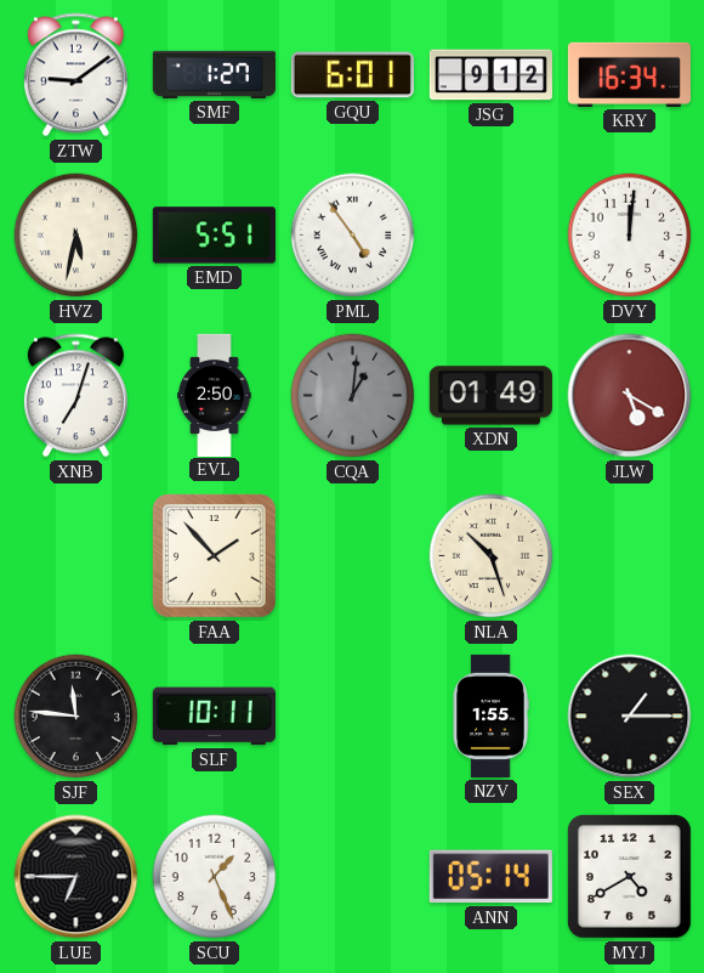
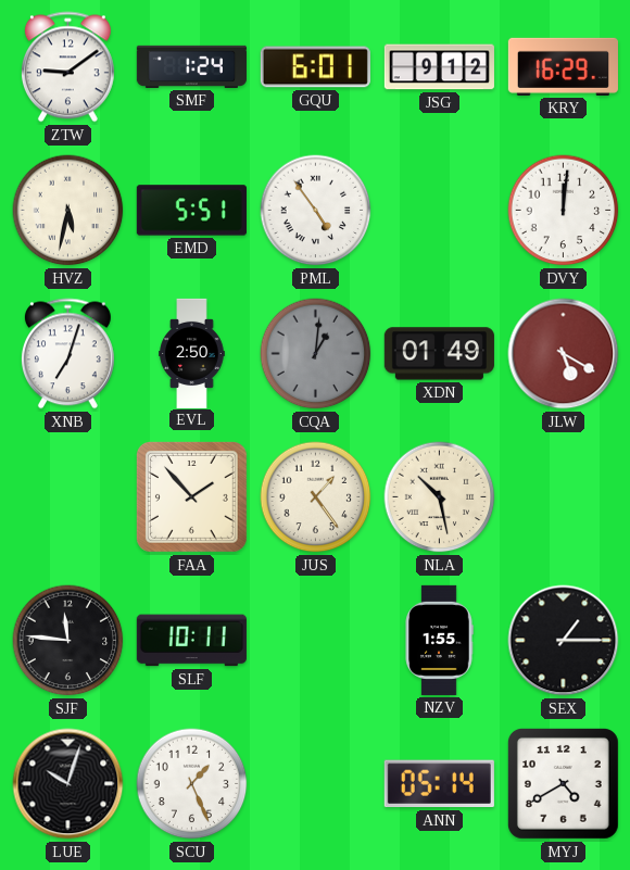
SMF: 1:27 -> 1:24
KRY: 16:34 -> 16:29
JUS: none -> 1:24
NLA: 10:27 -> 10:28
LUE: 6:45 -> 10:03
